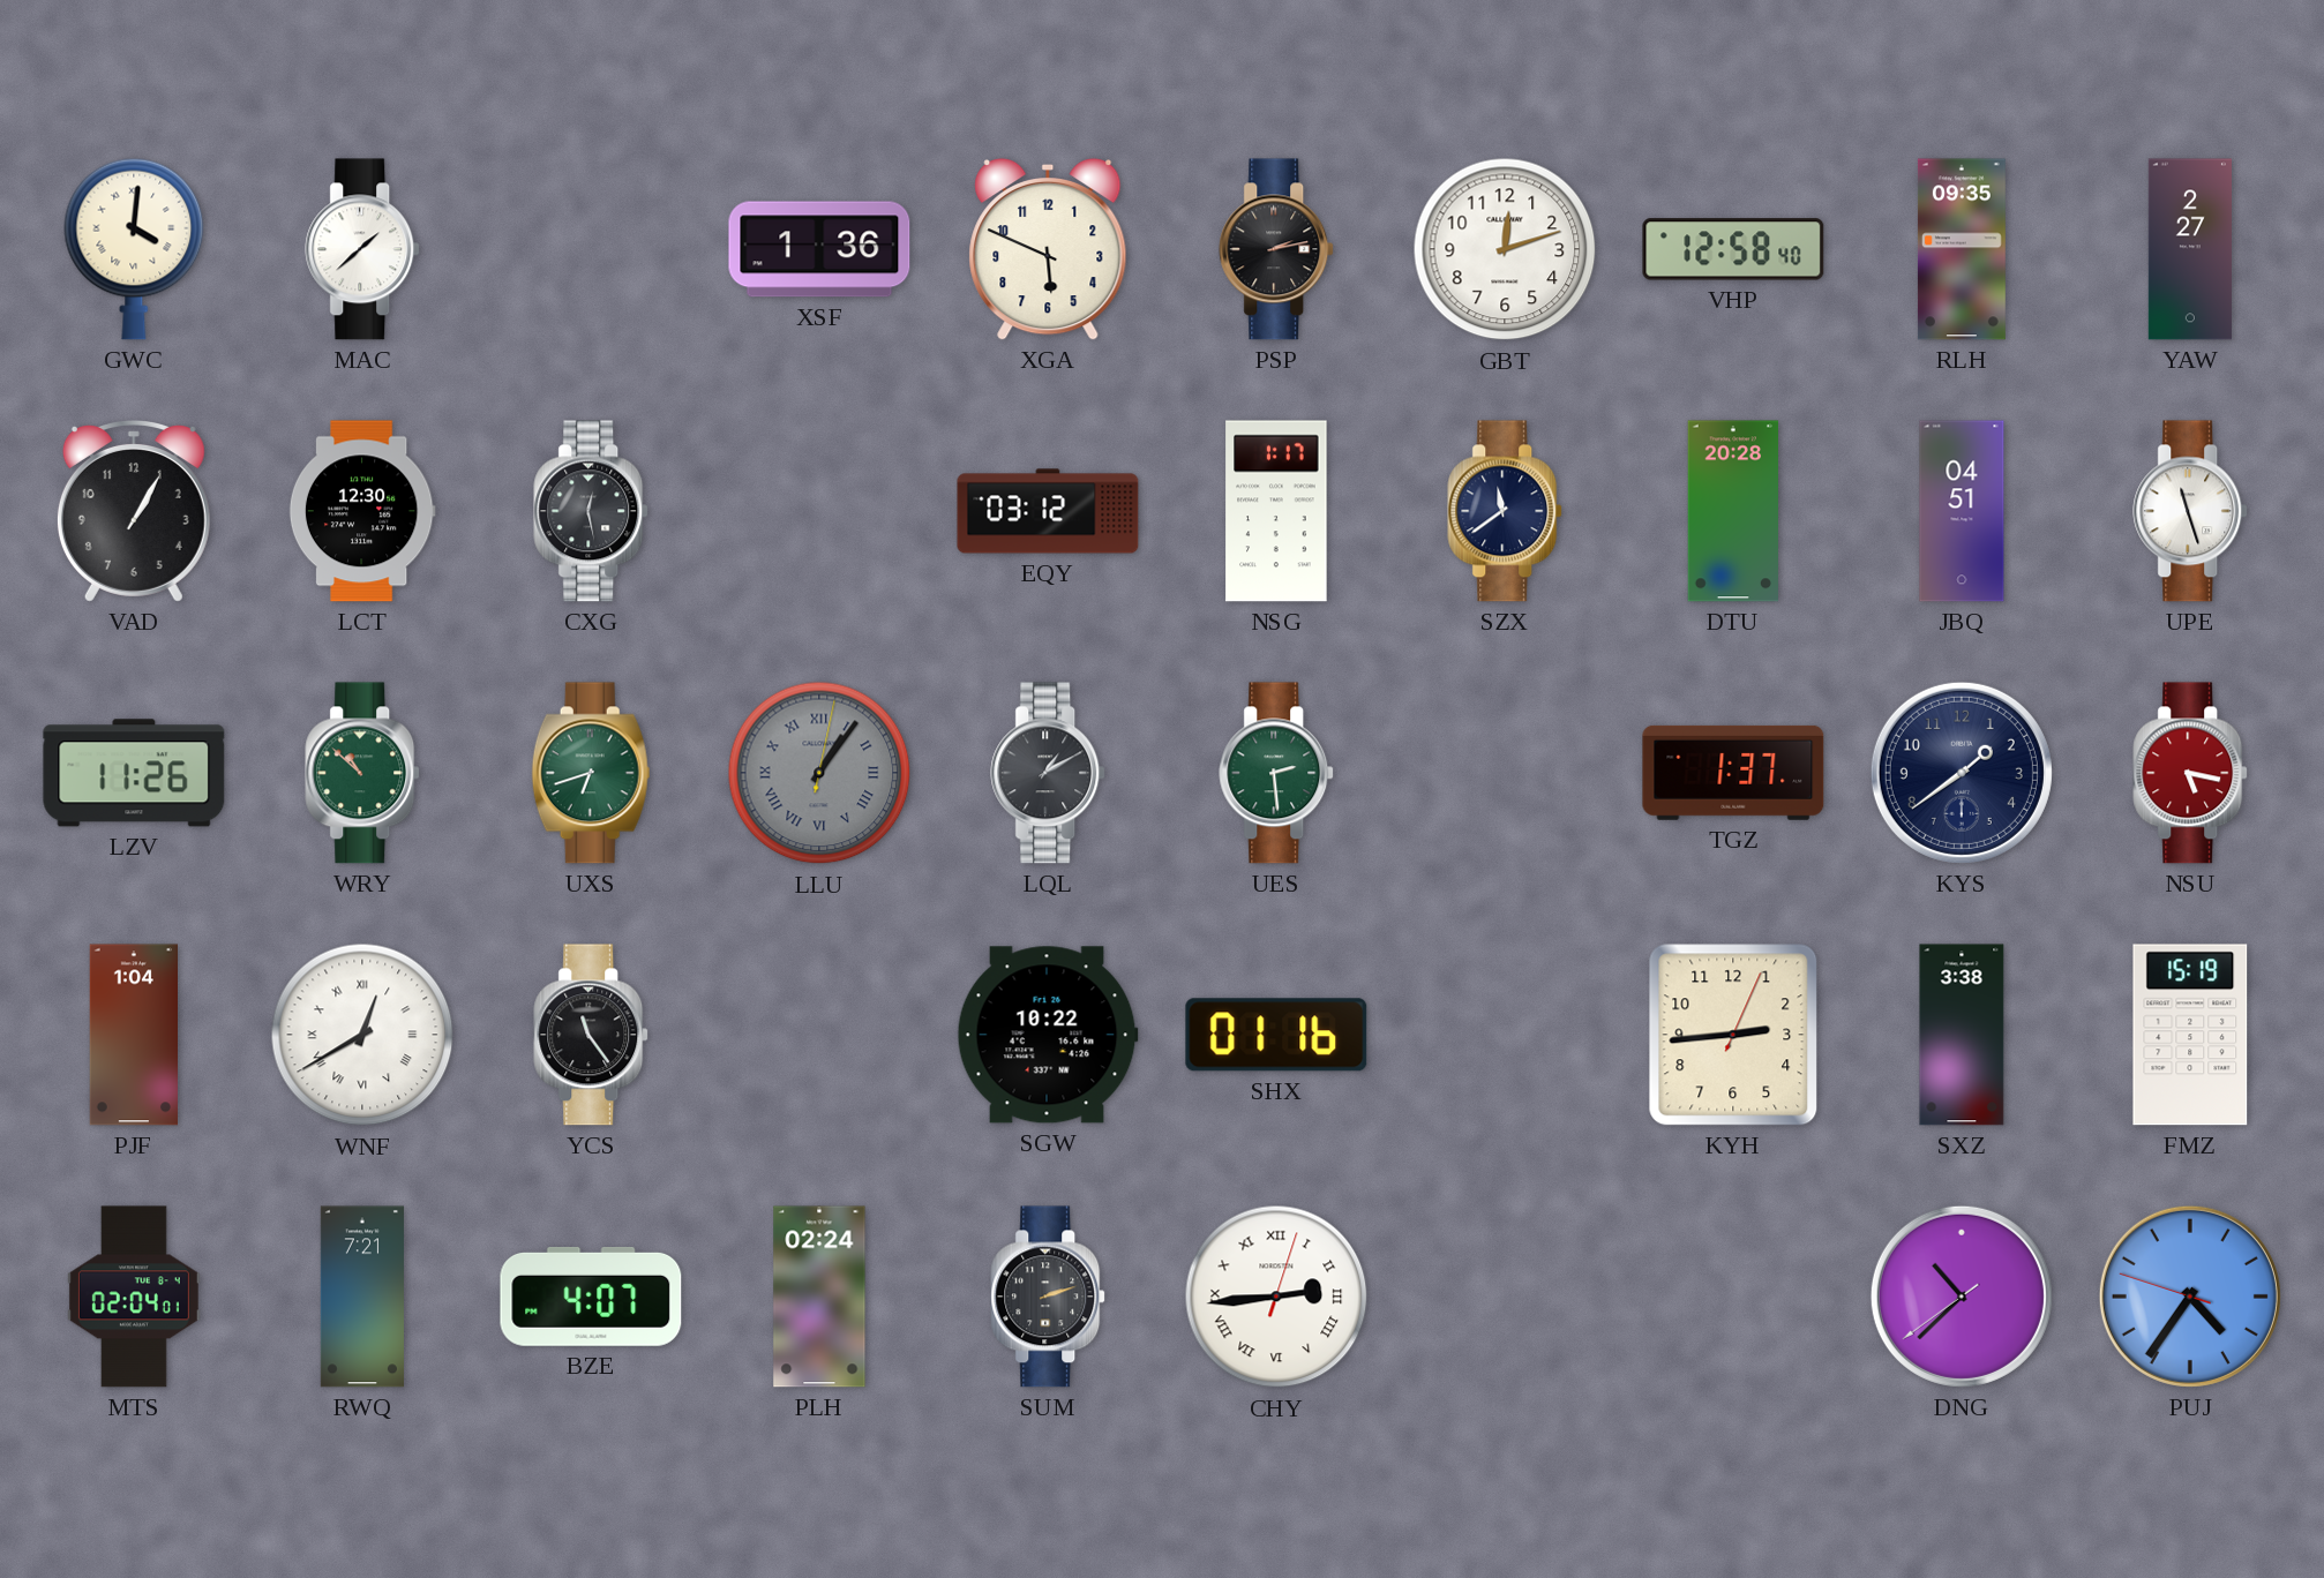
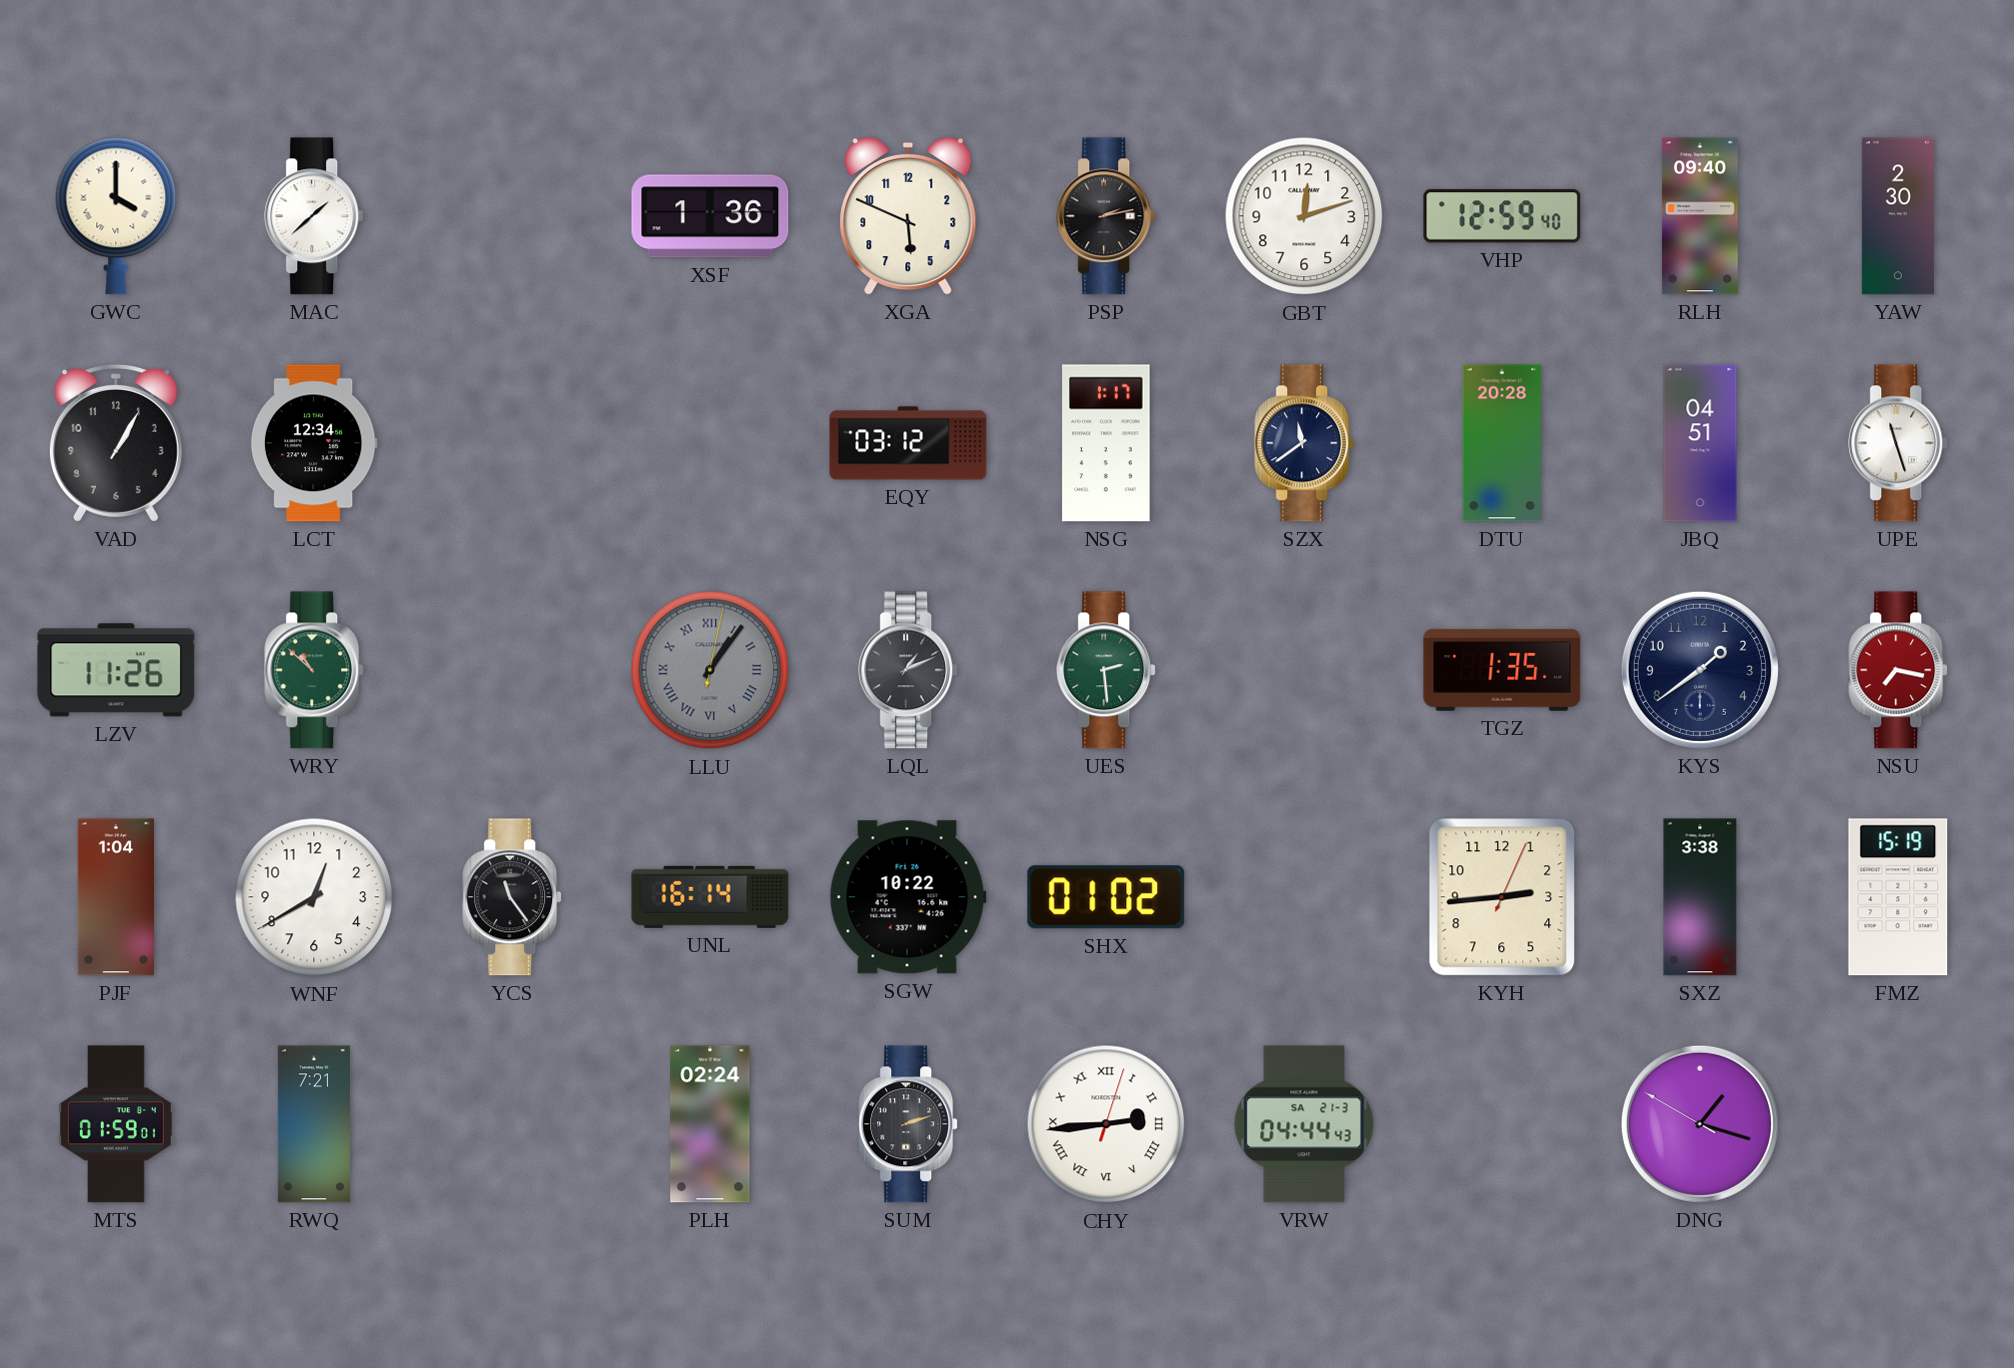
GWC: 4:01 -> 4:00
VHP: 12:58 -> 12:59
RLH: 09:35 -> 09:40
YAW: 2:27 -> 2:30
LCT: 12:30 -> 12:34
CXG: 12:28 -> none
UXS: 6:42 -> none
LQL: 1:10 -> 1:11
TGZ: 1:37 -> 1:35
NSU: 5:17 -> 7:17
WNF numerals: Roman -> Arabic
UNL: none -> 16:14
SHX: 01:16 -> 01:02
MTS: 02:04 -> 01:59
BZE: 4:07 -> none
VRW: none -> 04:44
DNG: 10:37 -> 1:17
PUJ: 4:35 -> none
